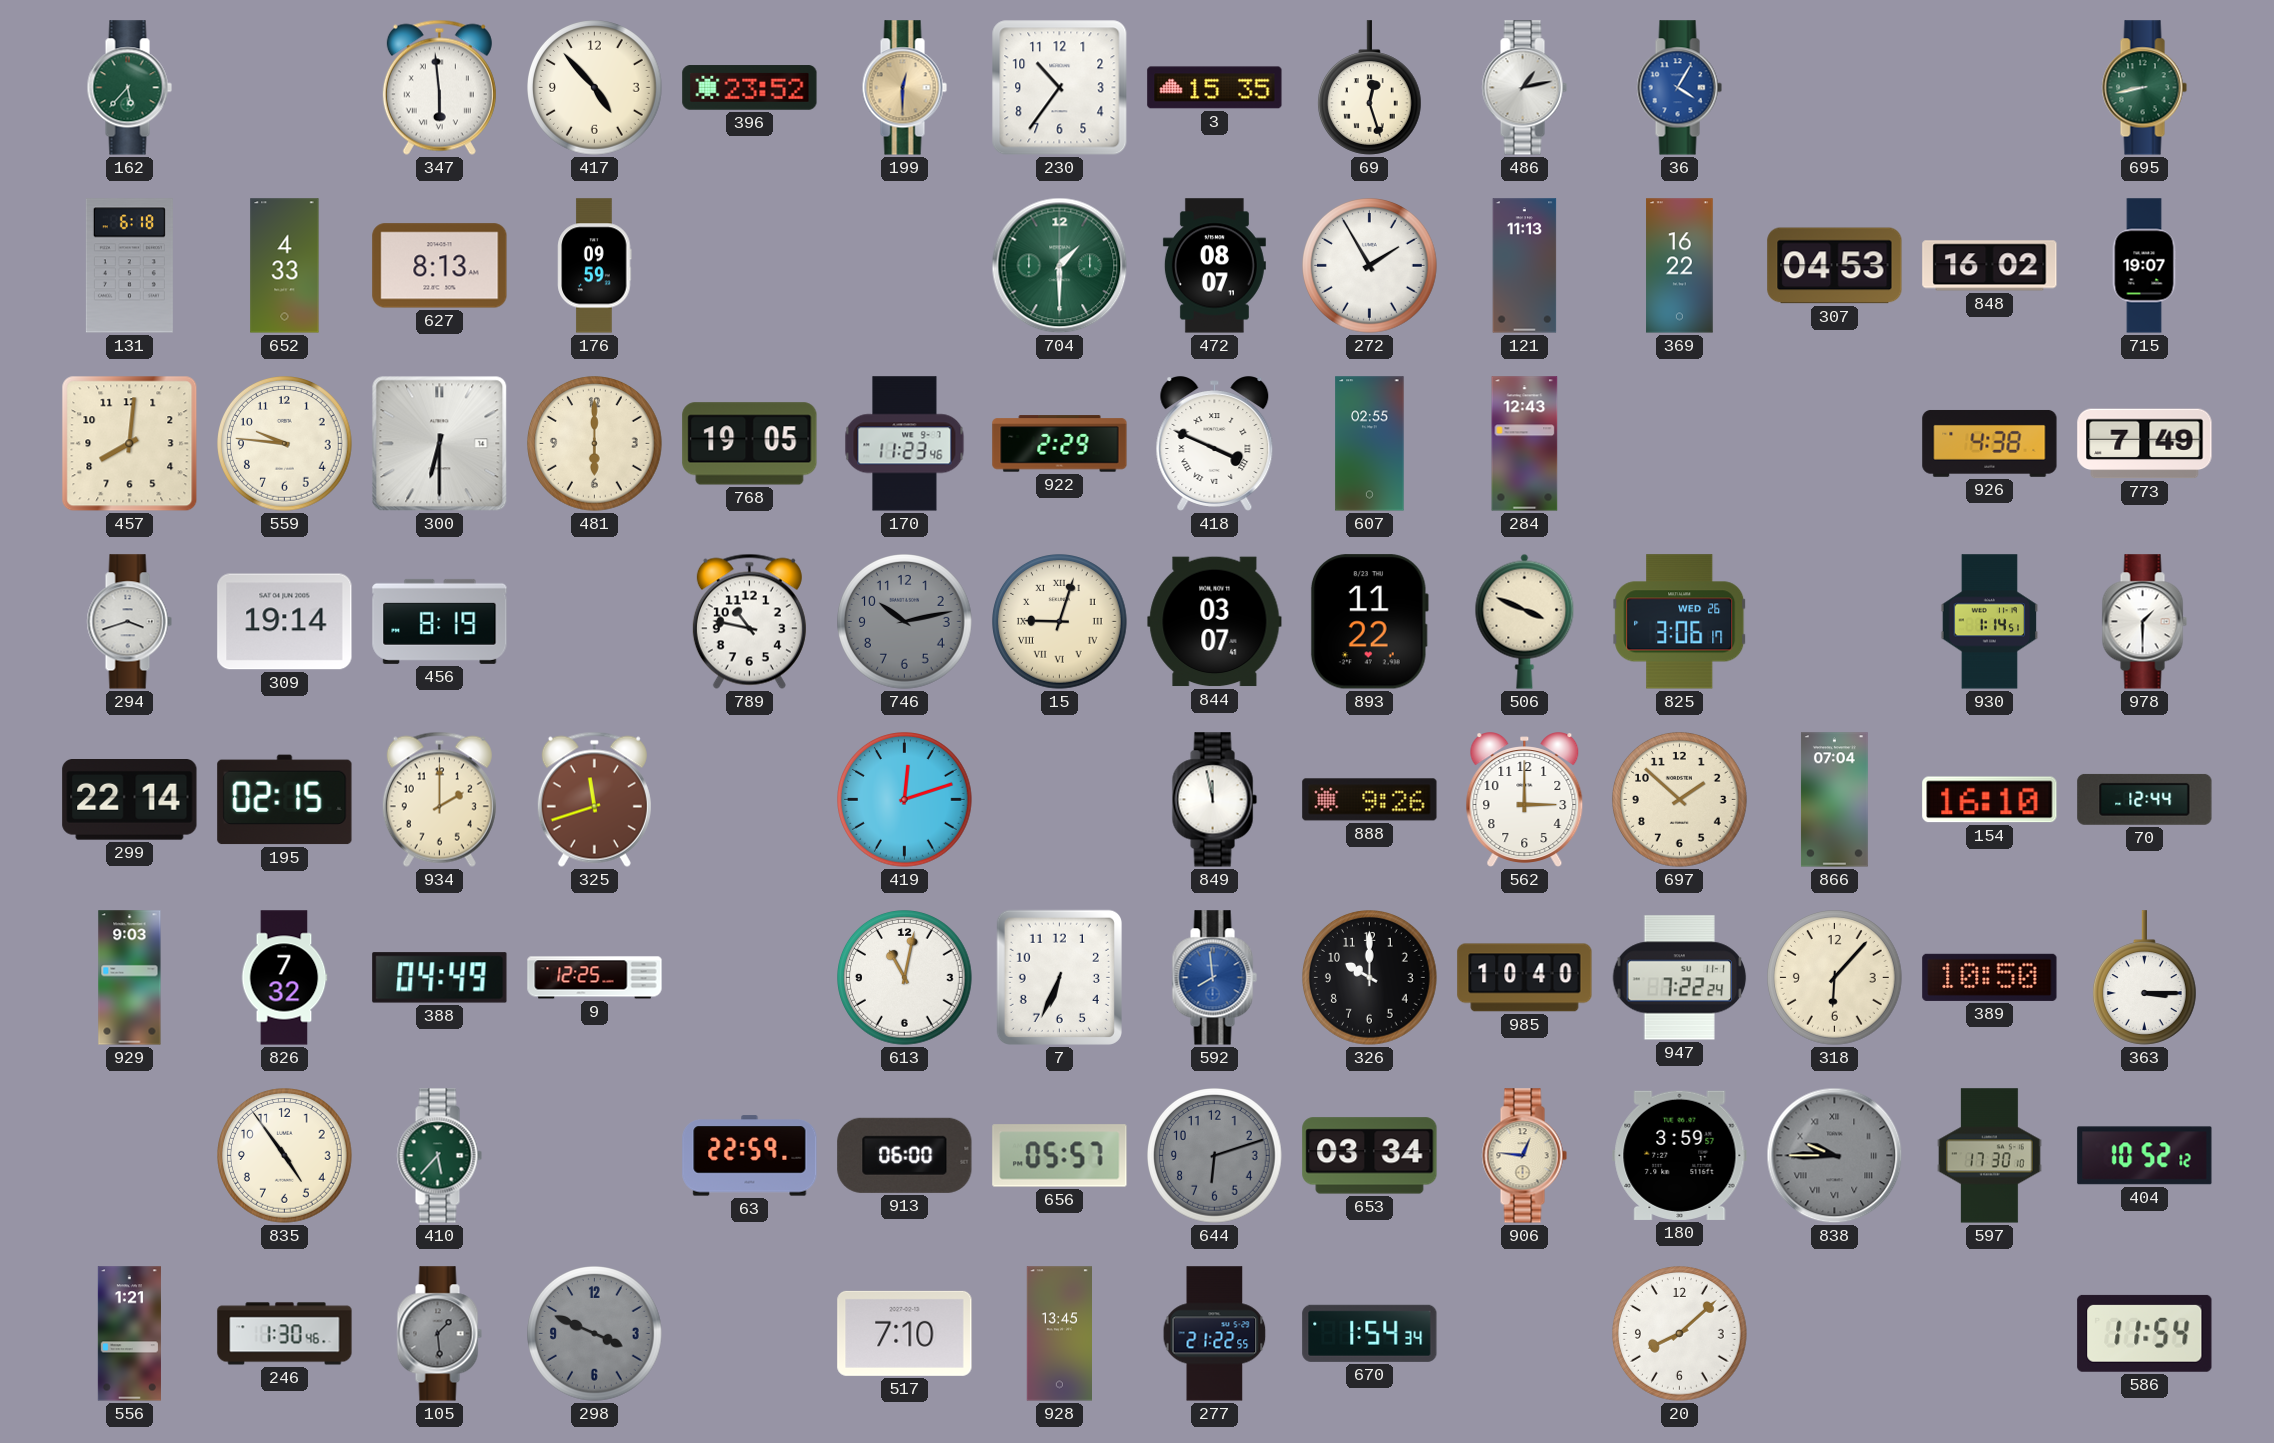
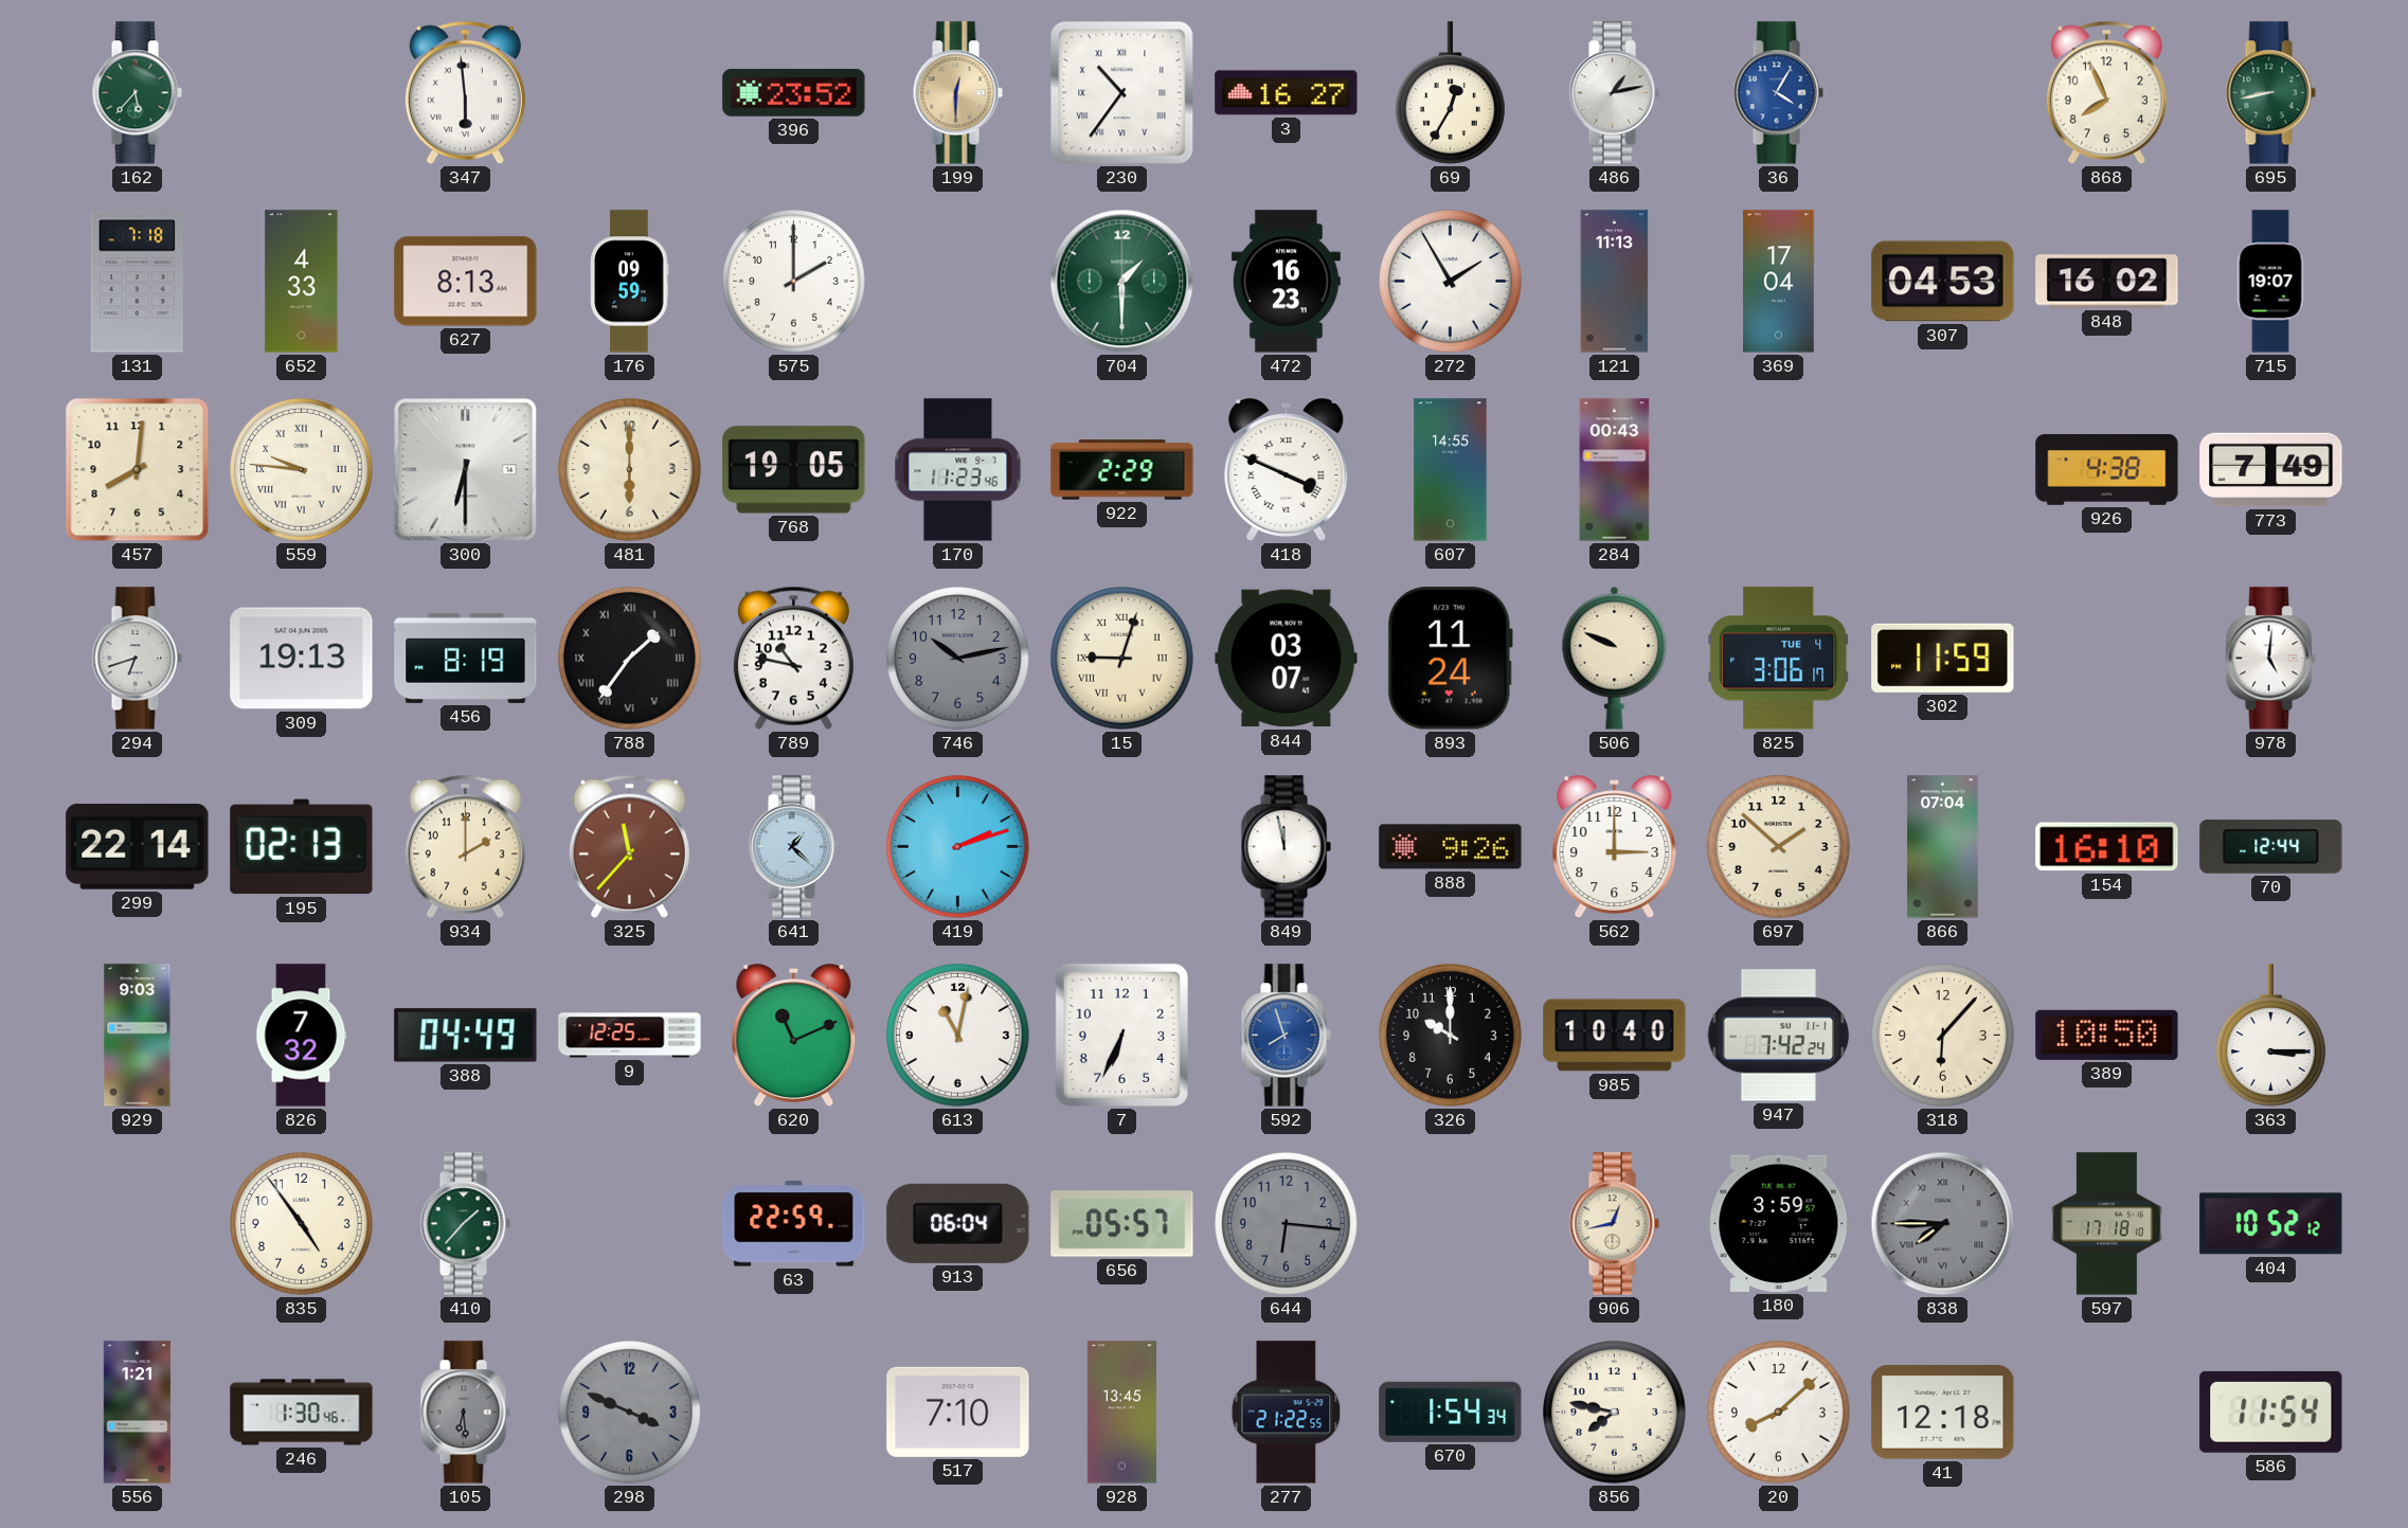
417: 4:53 -> none
230 numerals: Arabic -> Roman
3: 15:35 -> 16:27
69: 12:27 -> 12:35
868: none -> 7:56
131: 6:18 -> 7:18
575: none -> 2:00
472: 08:07 -> 16:23
369: 16:22 -> 17:04
559 numerals: Arabic -> Roman
607: 02:55 -> 14:55
284: 12:43 -> 00:43
294: 3:42 -> 6:42
309: 19:14 -> 19:13
788: none -> 1:36
893: 11:22 -> 11:24
506: 3:49 -> 9:49
825 date: WED 26 -> TUE 4
302: none -> 11:59
930: 1:14 -> none
978: 1:30 -> 5:01
195: 02:15 -> 02:13
325: 11:42 -> 11:37
641: none -> 1:22
419: 12:12 -> 2:12
620: none -> 11:11
592: 7:59 -> 7:57
947: 7:22 -> 7:42
410: 5:37 -> 1:37
913: 06:00 -> 06:04
644: 6:12 -> 6:16
653: 03:34 -> none
906: 12:46 -> 12:43
838: 9:45 -> 7:45
597: 17:30 -> 17:18
105: 1:29 -> 6:29
856: none -> 7:47
41: none -> 12:18
